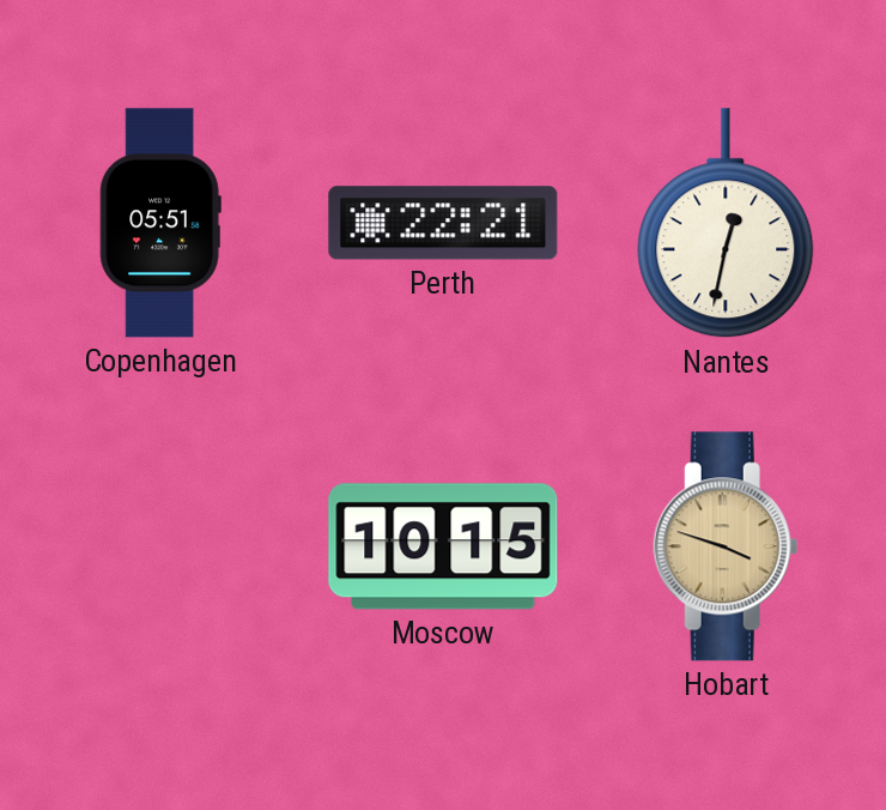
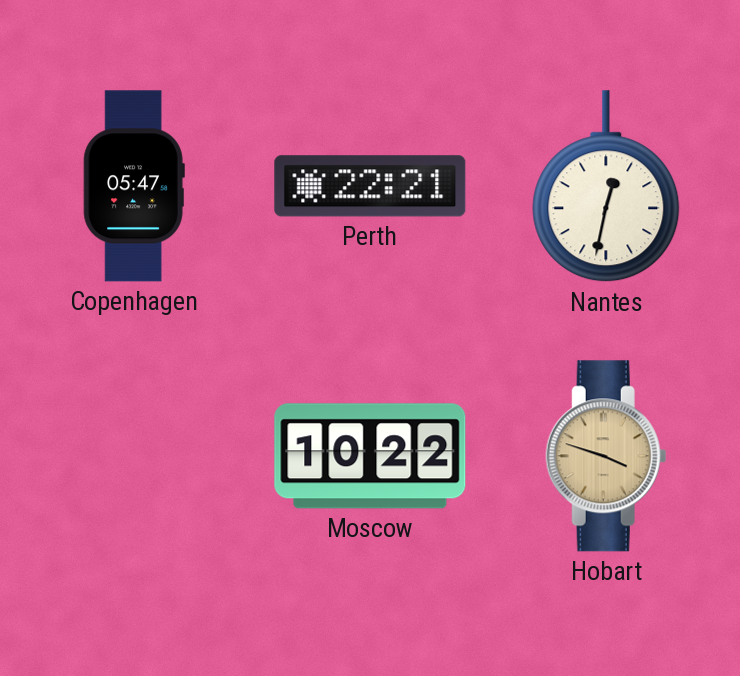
Copenhagen: 05:51 -> 05:47
Moscow: 10:15 -> 10:22
